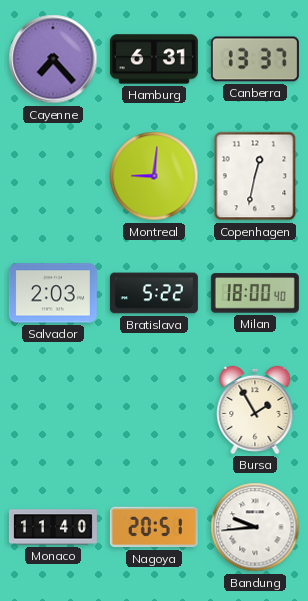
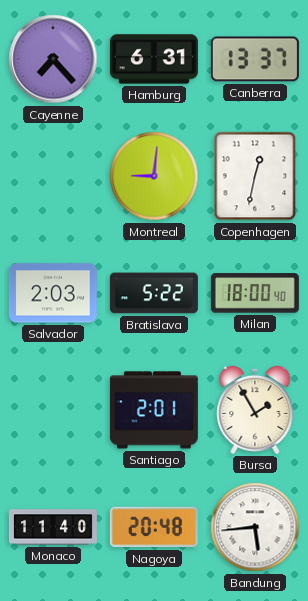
Santiago: none -> 2:01
Nagoya: 20:51 -> 20:48
Bandung: 9:44 -> 5:44
